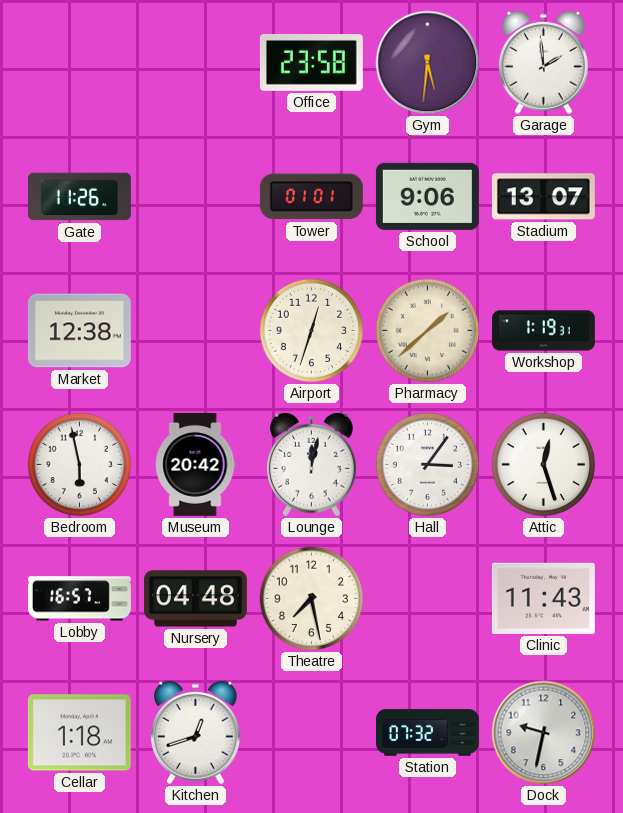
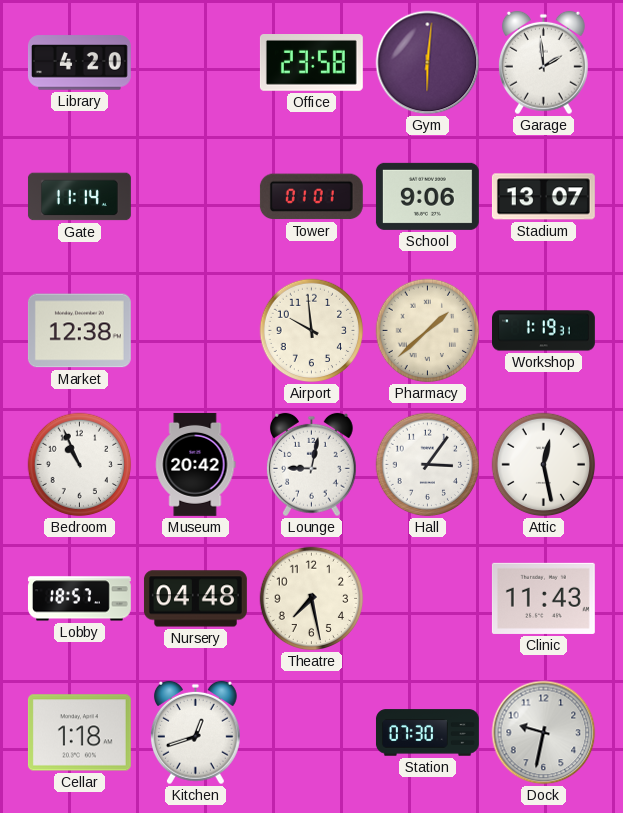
Library: none -> 4:20
Gym: 5:31 -> 6:01
Gate: 11:26 -> 11:14
Airport: 12:33 -> 9:59
Bedroom: 5:58 -> 10:56
Lounge: 12:02 -> 9:02
Attic: 12:27 -> 12:28
Lobby: 16:57 -> 18:57
Station: 07:32 -> 07:30
